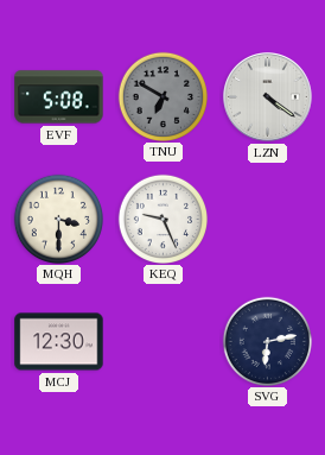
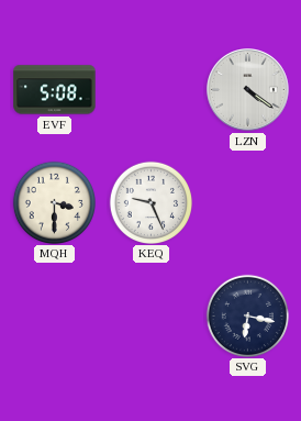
TNU: 6:50 -> none
MCJ: 12:30 -> none
SVG: 6:13 -> 6:17
